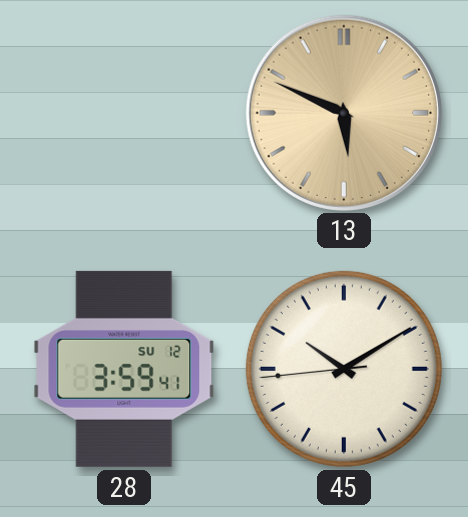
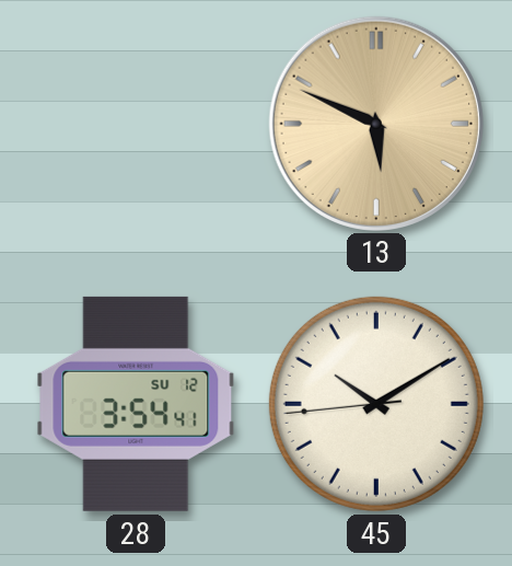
28: 3:59 -> 3:54
